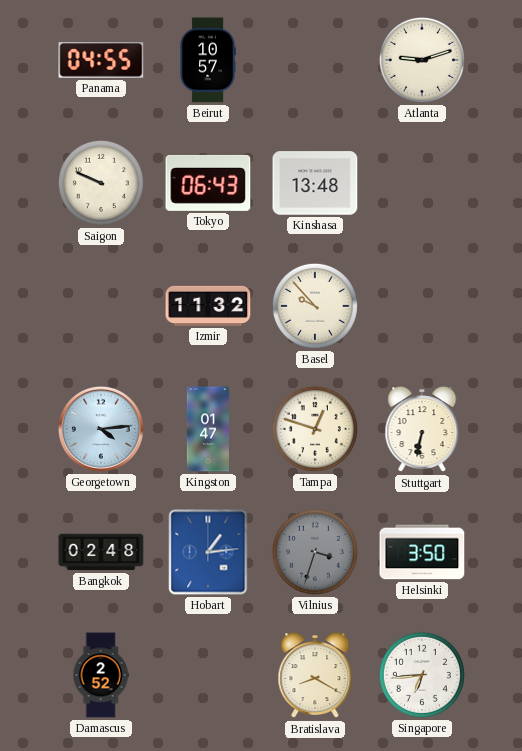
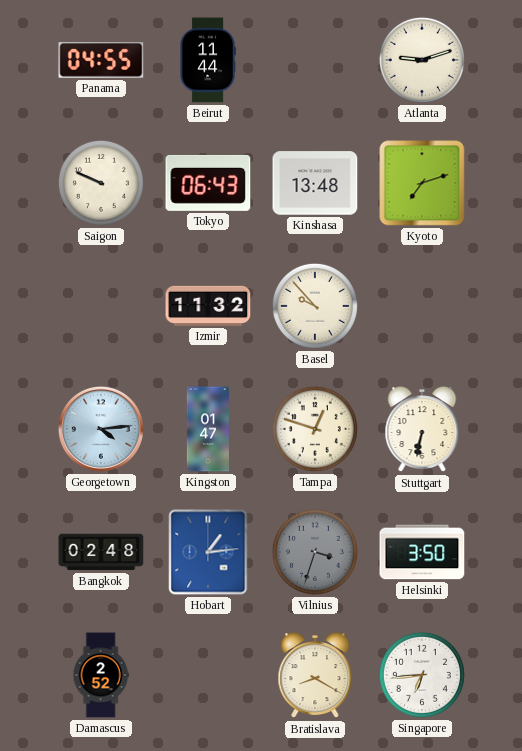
Beirut: 10:57 -> 11:44
Kyoto: none -> 7:12
